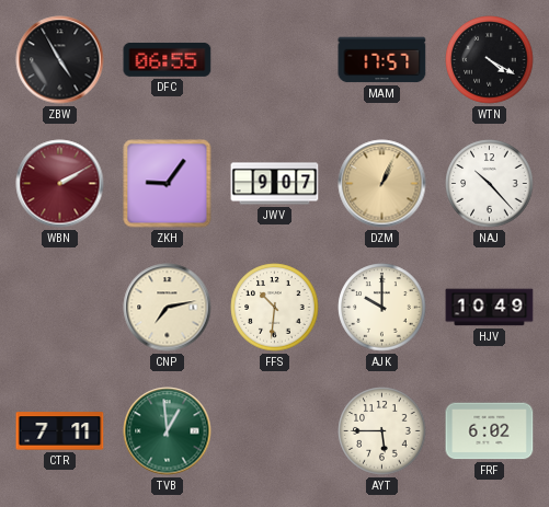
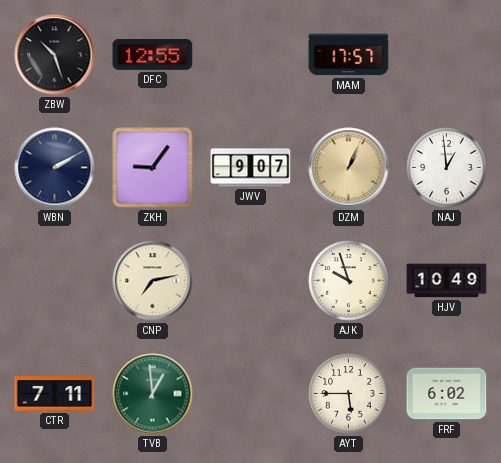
ZBW: 4:55 -> 10:27
DFC: 06:55 -> 12:55
WTN: 4:20 -> none
WBN dial: burgundy -> navy
NAJ: 10:23 -> 12:59
FFS: 10:31 -> none
AJK: 10:00 -> 9:57
